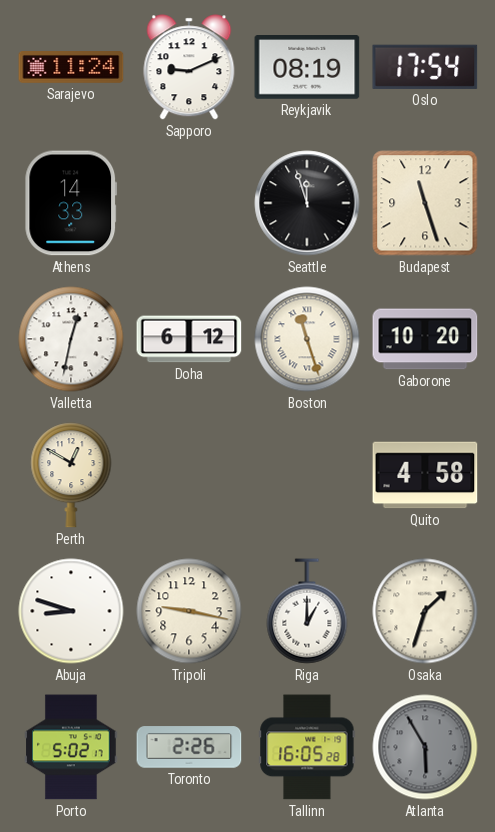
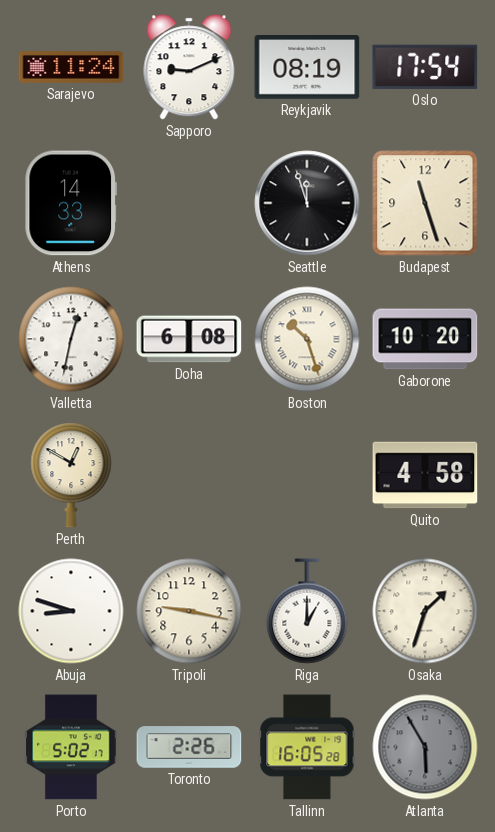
Doha: 6:12 -> 6:08
Boston: 11:27 -> 10:27
